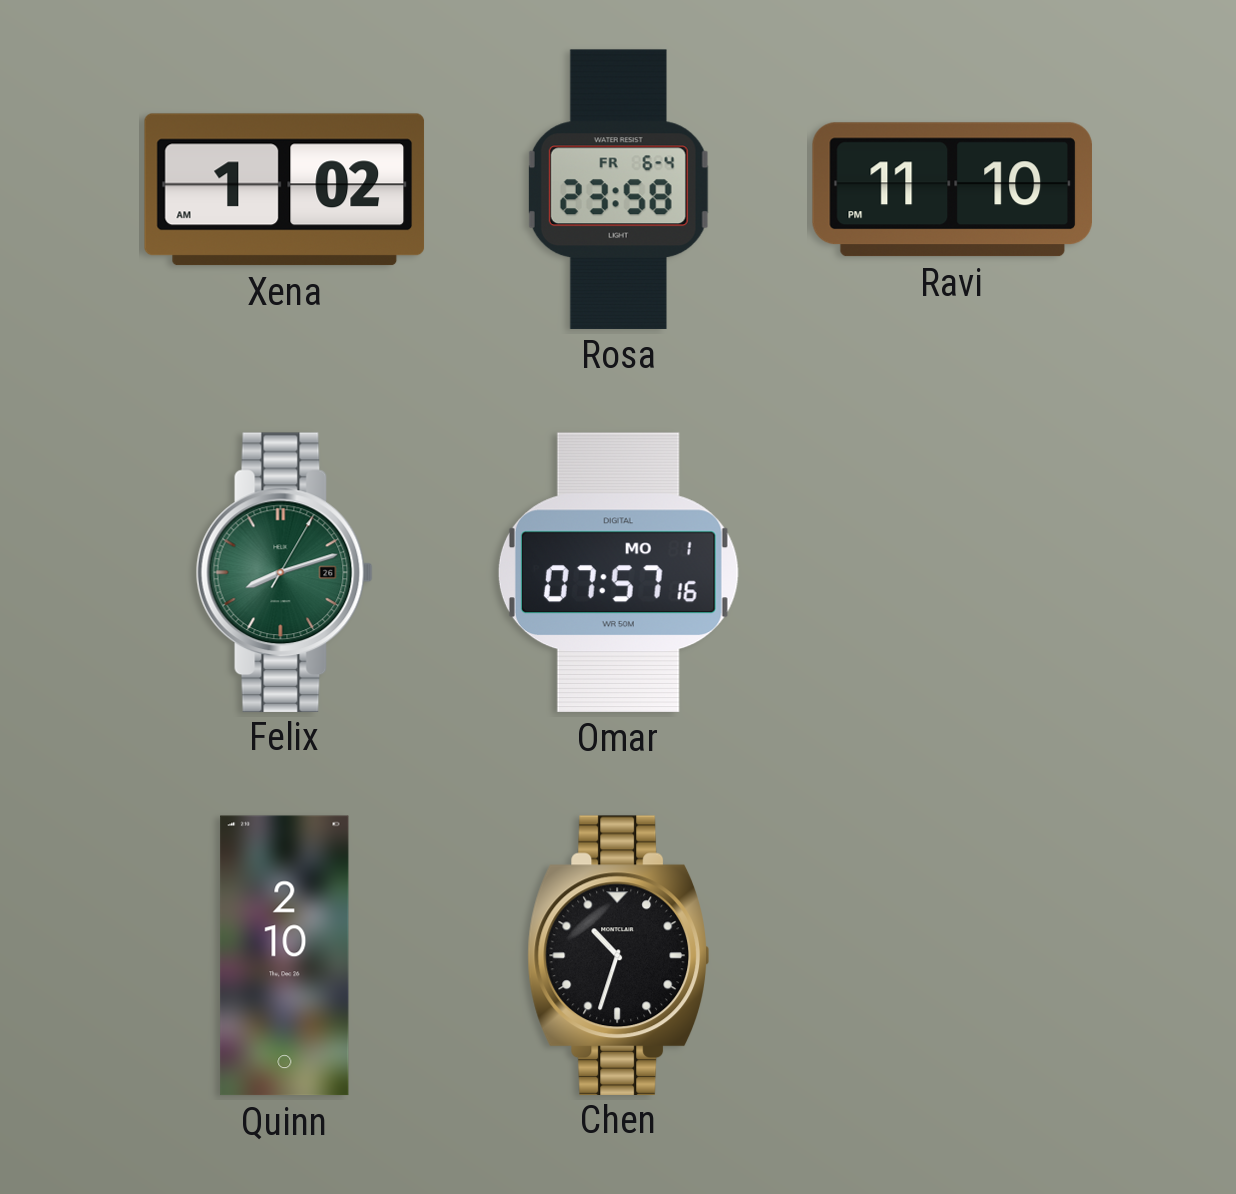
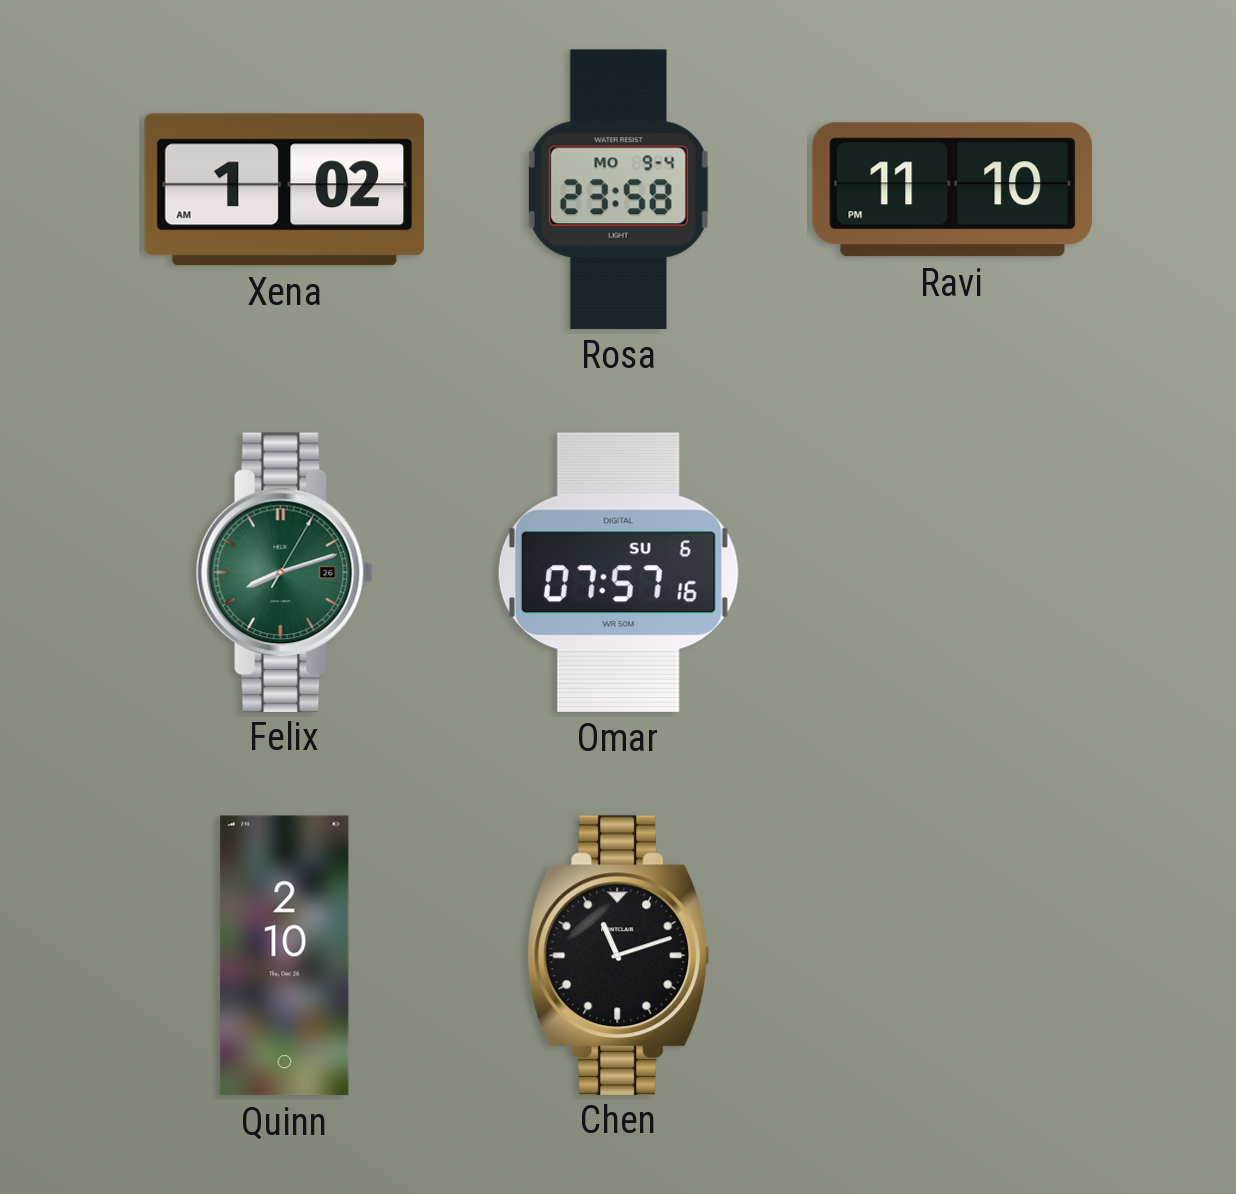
Rosa date: FR 6-4 -> MO 9-4
Omar date: MO 1 -> SU 6
Chen: 10:33 -> 11:12
